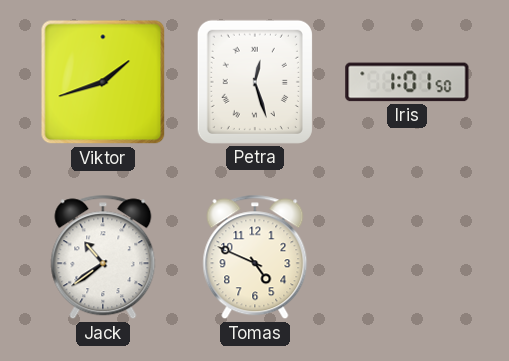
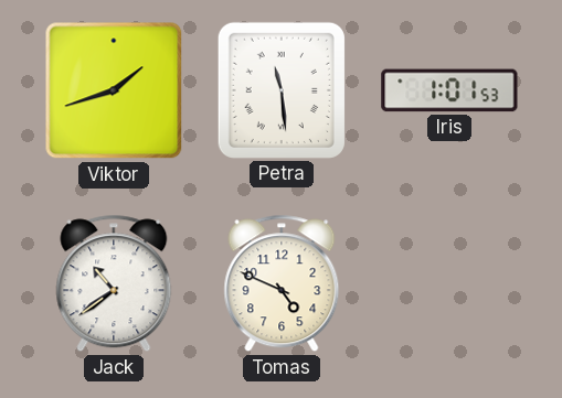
Petra: 12:27 -> 11:29
Iris: 1:01:50 -> 1:01:53
